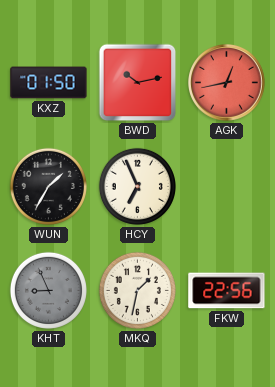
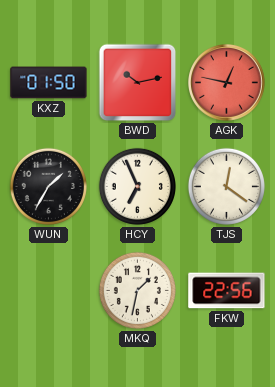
AGK: 12:43 -> 12:47
TJS: none -> 12:21
KHT: 8:56 -> none
